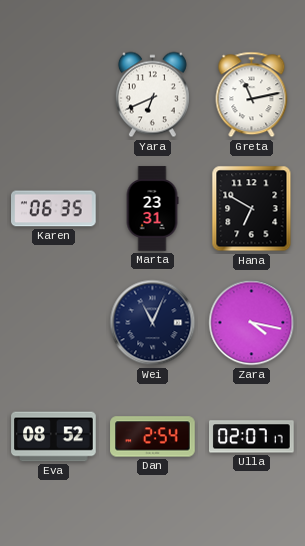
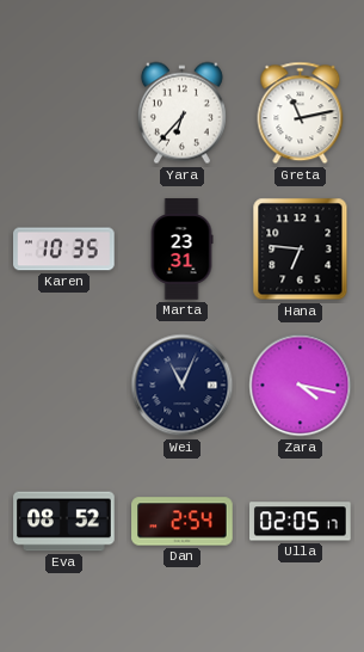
Yara: 6:41 -> 6:37
Karen: 06:35 -> 10:35
Hana: 6:50 -> 6:46
Ulla: 02:07 -> 02:05
